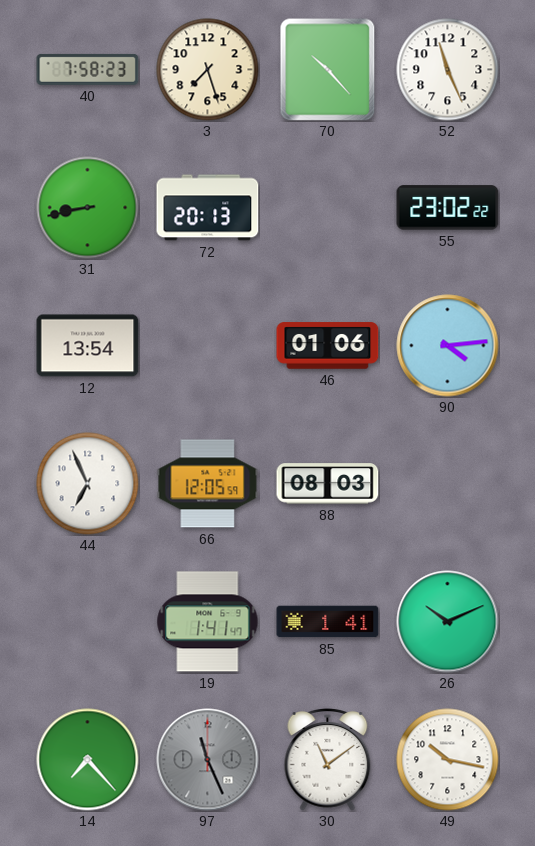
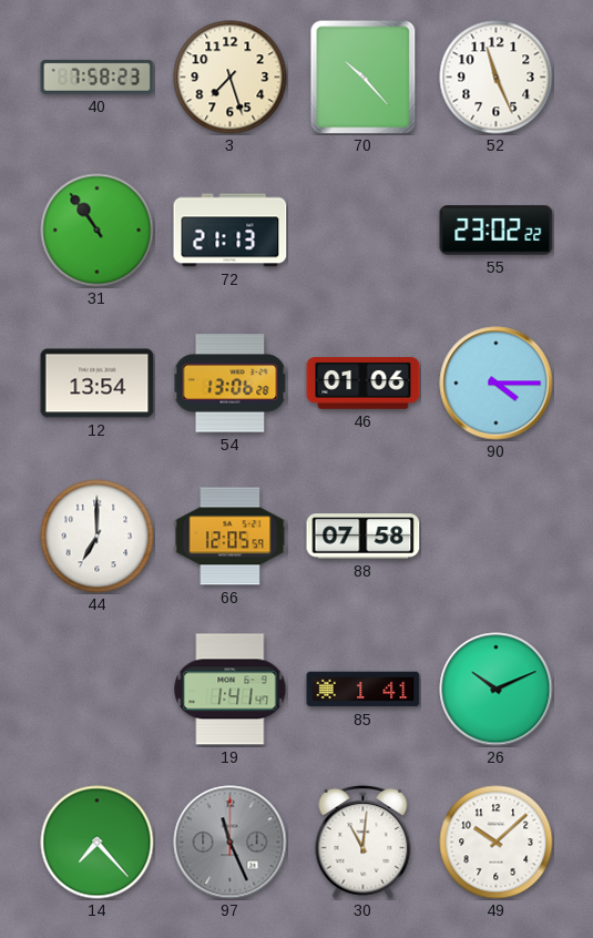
31: 8:43 -> 10:54
72: 20:13 -> 21:13
54: none -> 13:06
90: 4:14 -> 4:15
44: 6:56 -> 7:00
88: 08:03 -> 07:58
30: 11:09 -> 11:01
49: 10:17 -> 10:08
